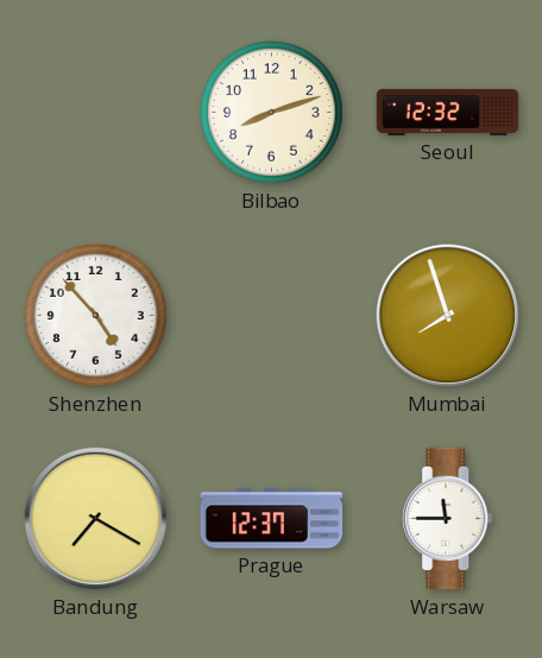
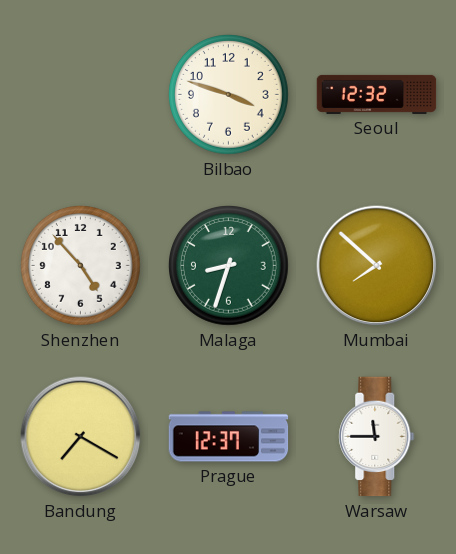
Bilbao: 8:12 -> 3:48
Malaga: none -> 8:33
Mumbai: 7:57 -> 7:52
